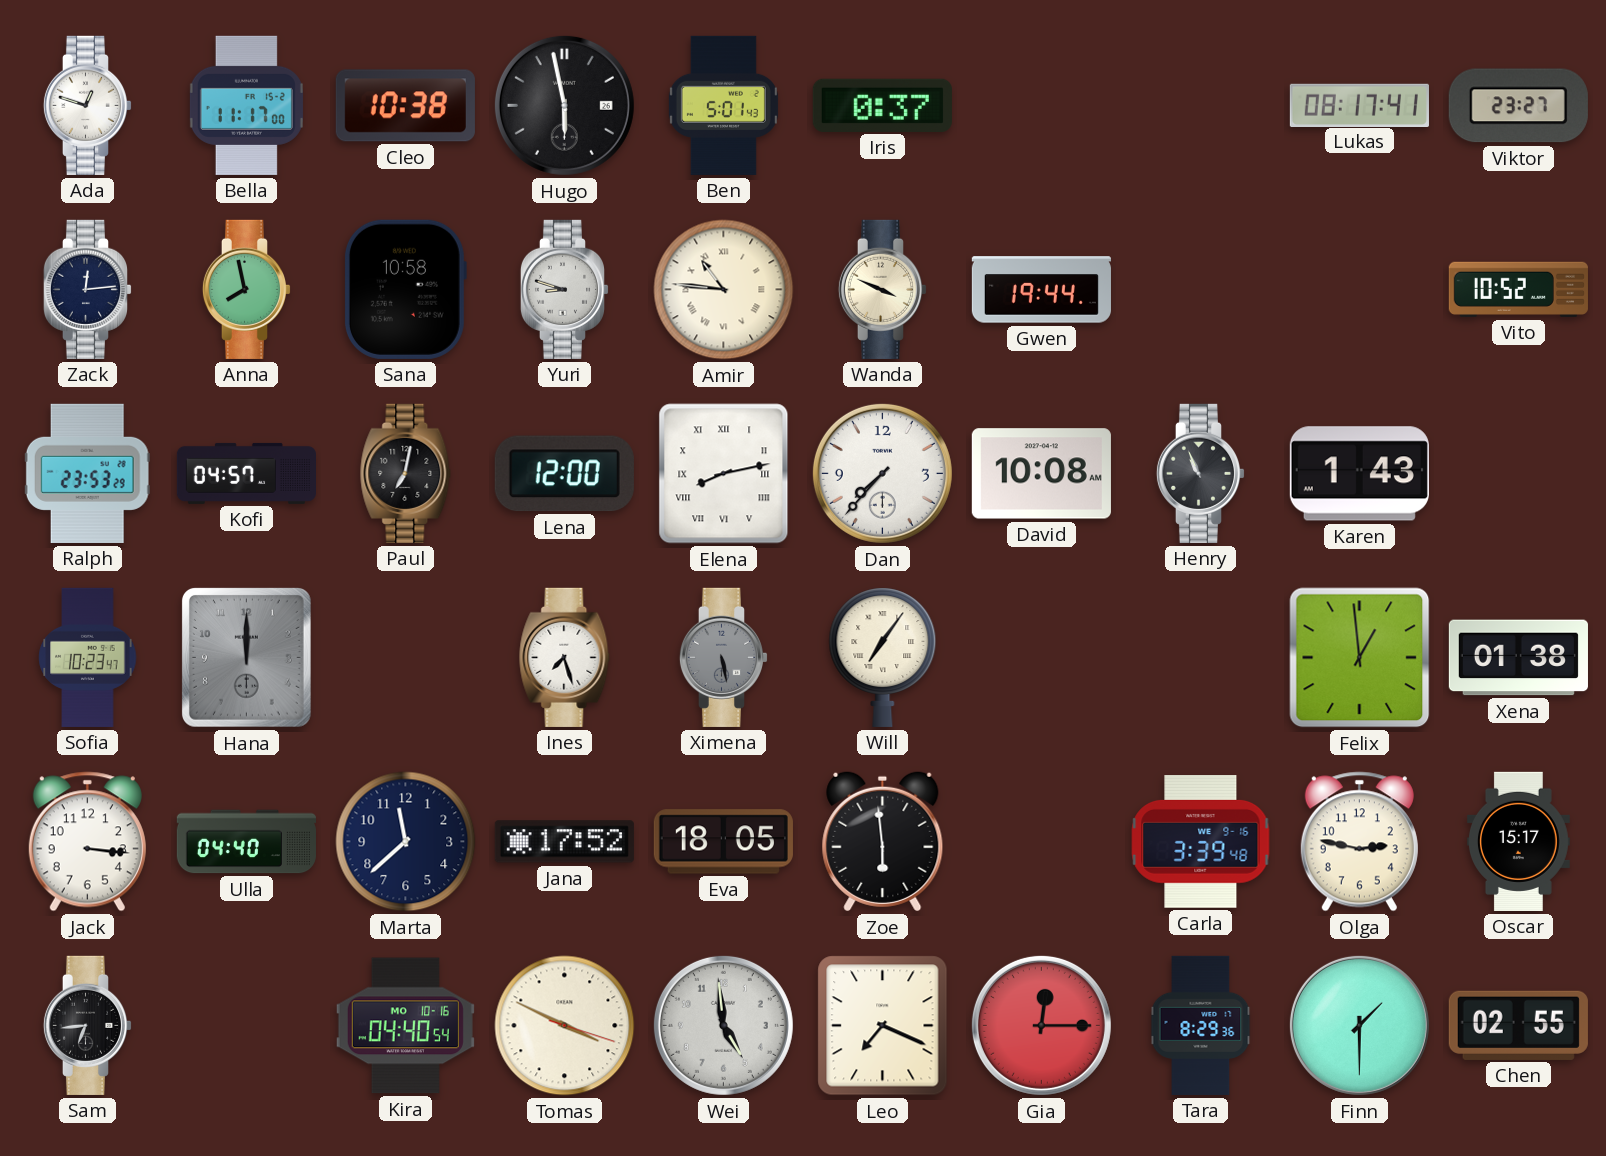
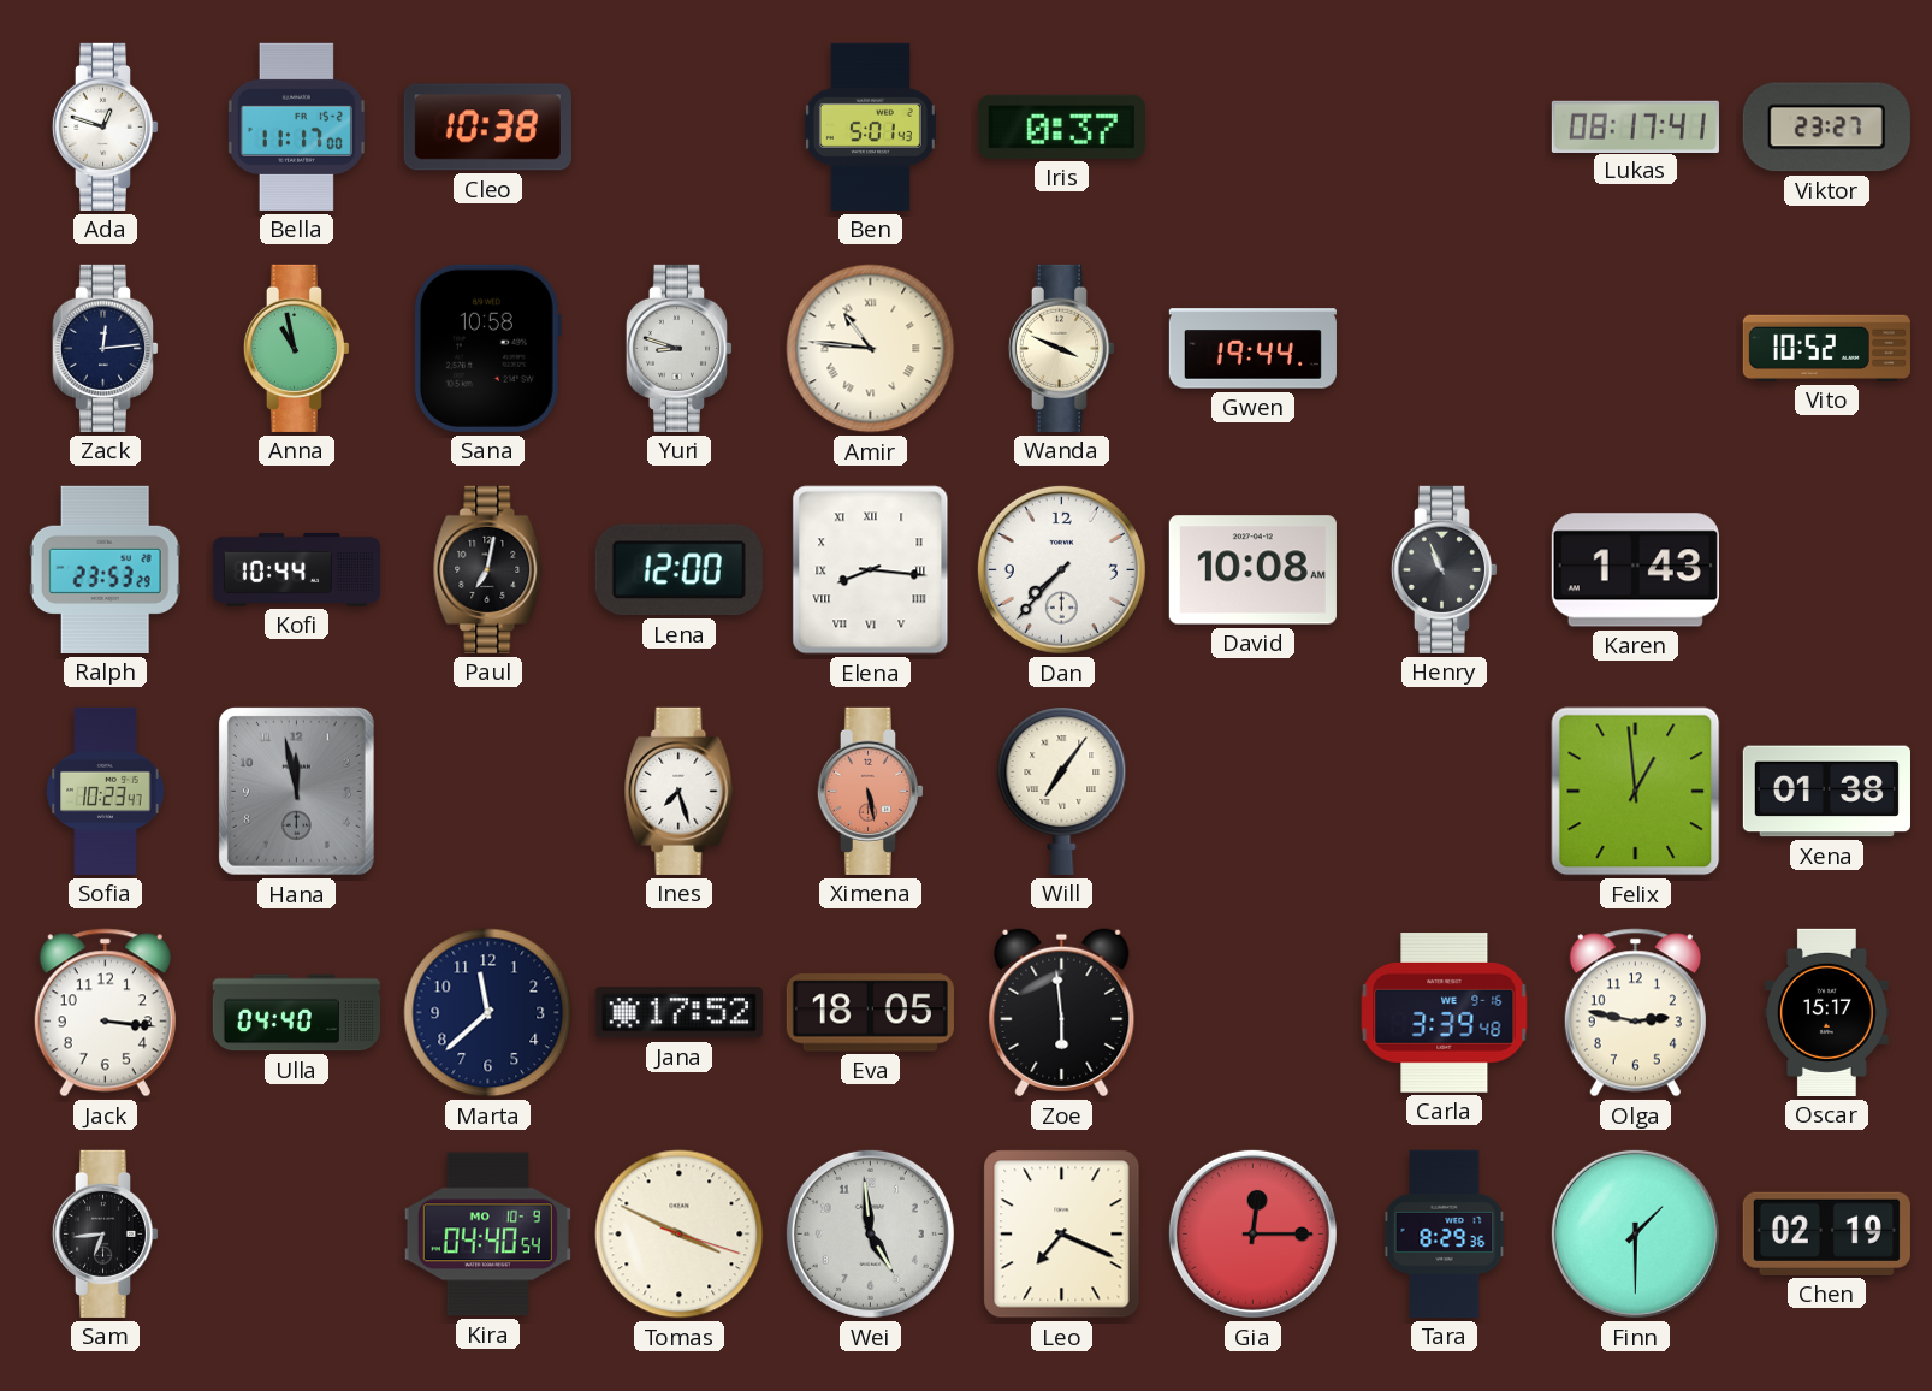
Hugo: 5:58 -> none
Anna: 7:58 -> 10:58
Kofi: 04:57 -> 10:44
Elena: 8:13 -> 8:16
Hana: 12:00 -> 11:58
Ximena dial: grey -> salmon
Kira date: MO 10-16 -> MO 10-9
Chen: 02:55 -> 02:19
